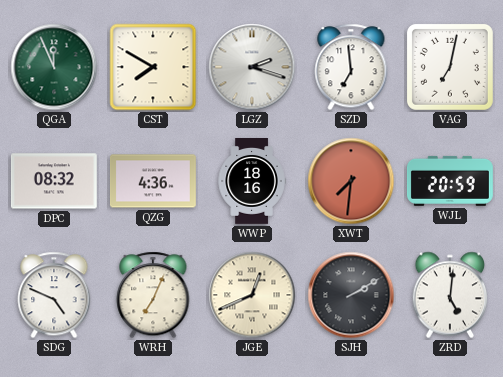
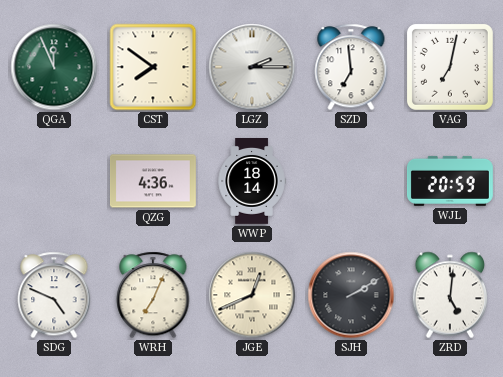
CST: 7:50 -> 7:51
LGZ: 2:18 -> 2:15
DPC: 08:32 -> none
WWP: 18:16 -> 18:14
XWT: 7:31 -> none
